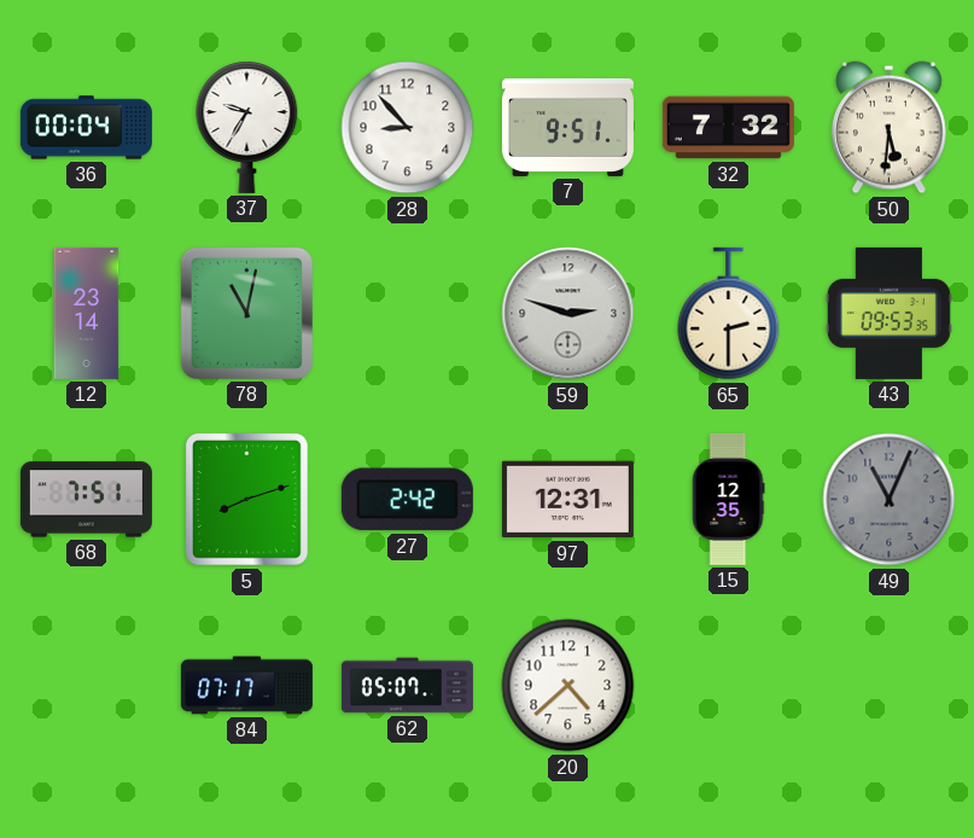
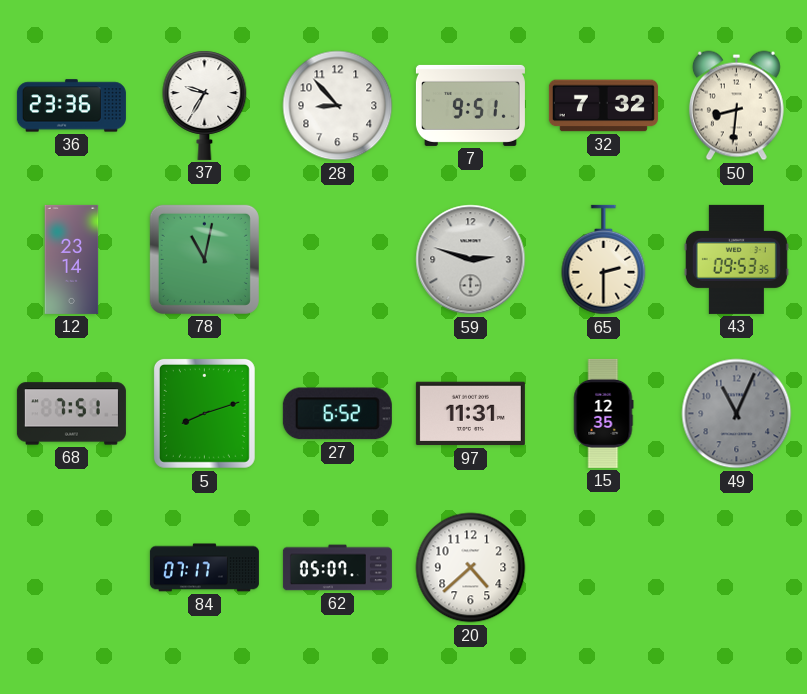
36: 00:04 -> 23:36
50: 5:31 -> 8:31
27: 2:42 -> 6:52
97: 12:31 -> 11:31
